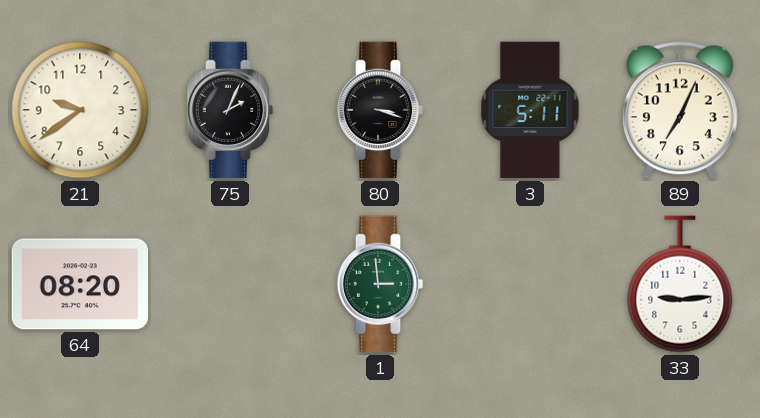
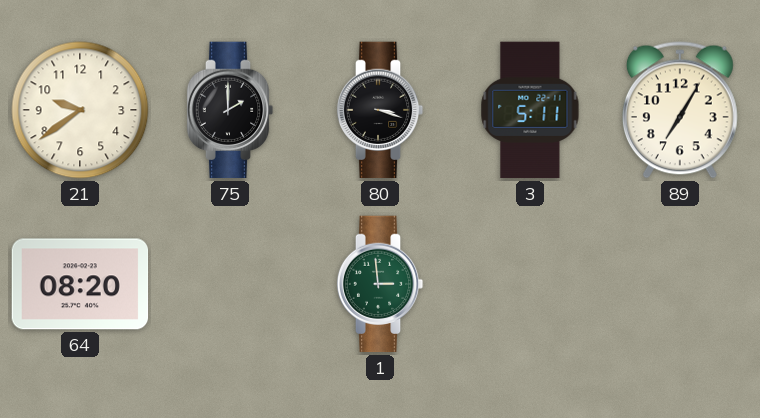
75: 2:04 -> 2:00
89: 7:04 -> 7:05
33: 9:14 -> none
